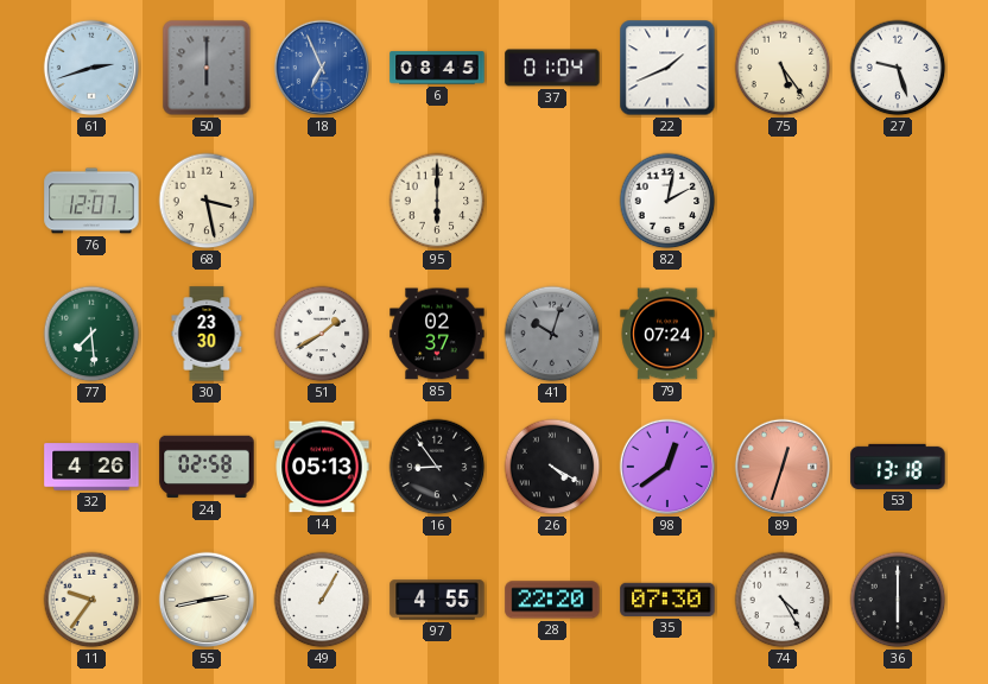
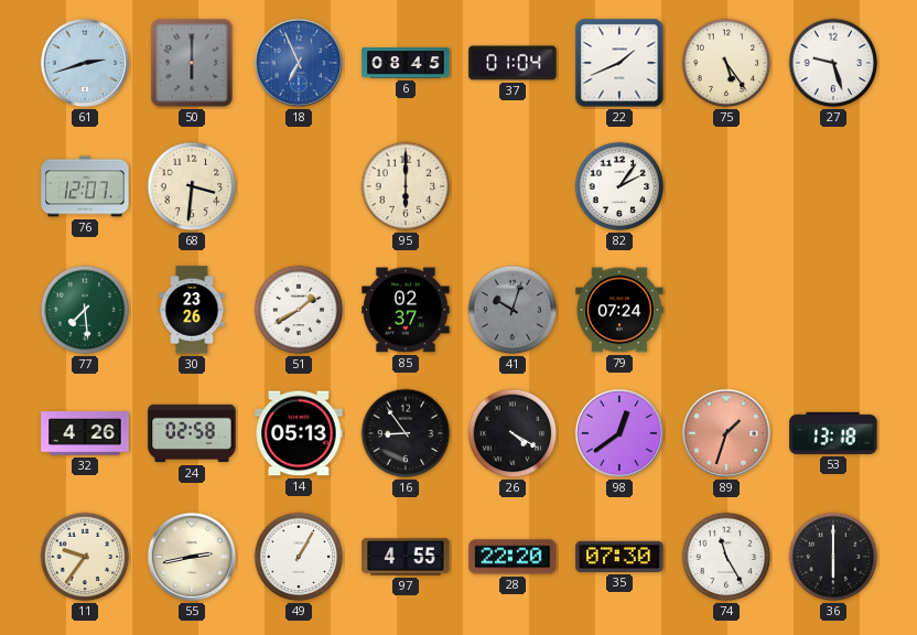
68: 3:28 -> 3:31
82: 2:02 -> 2:06
30: 23:30 -> 23:26
89: 12:33 -> 1:33
74: 4:25 -> 11:25
